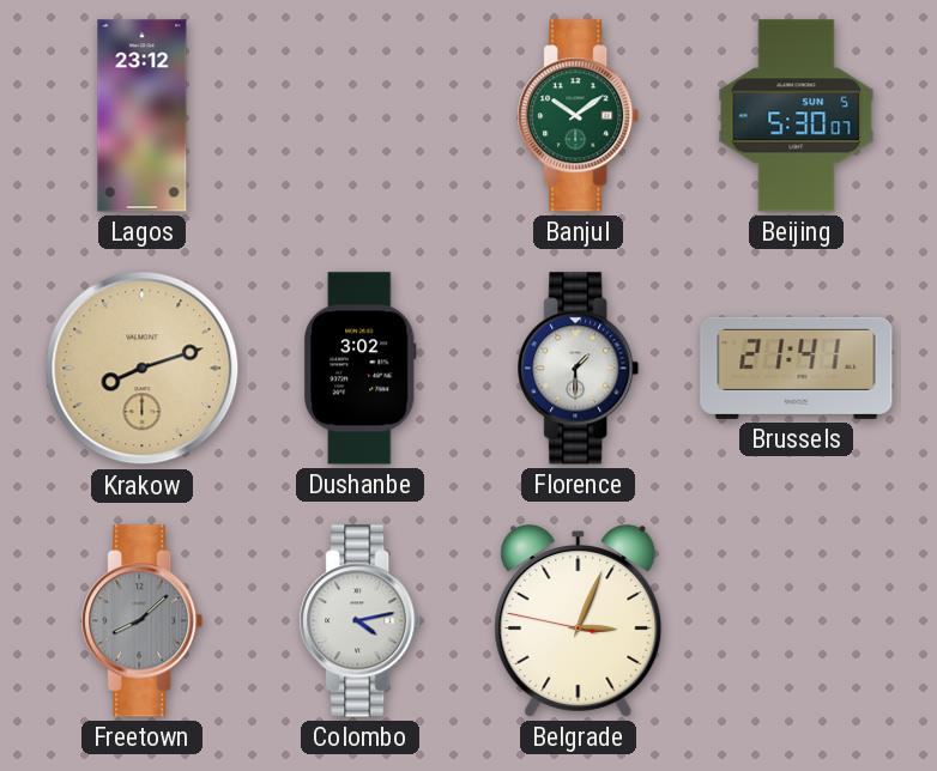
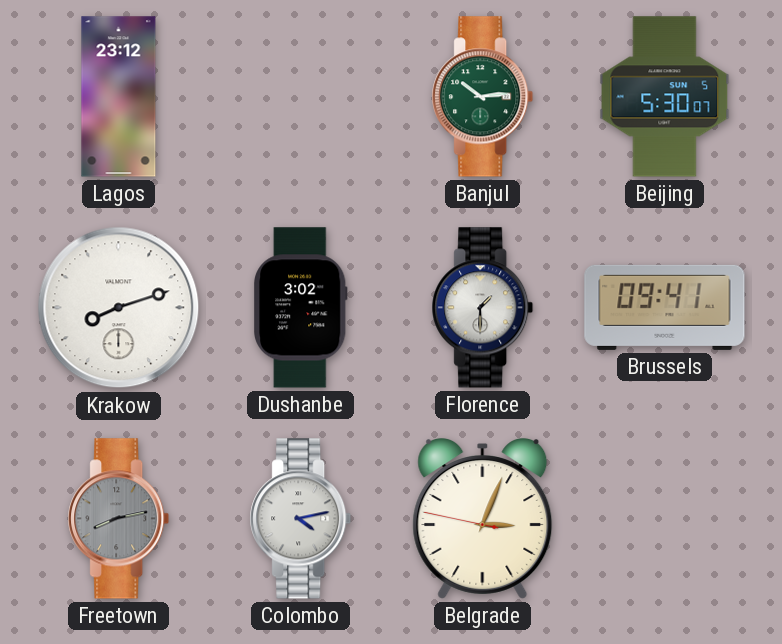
Banjul: 10:09 -> 10:14
Krakow dial: champagne -> white
Brussels: 21:41 -> 09:41
Freetown: 8:08 -> 8:13
